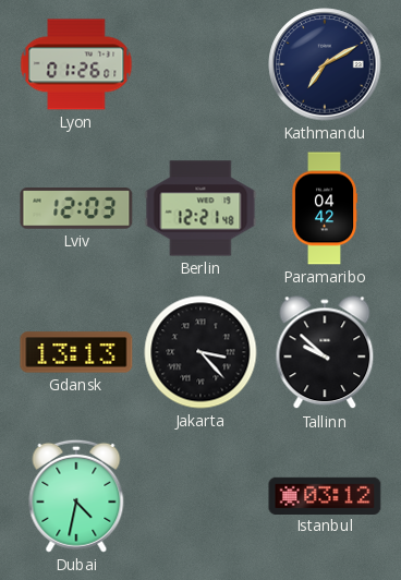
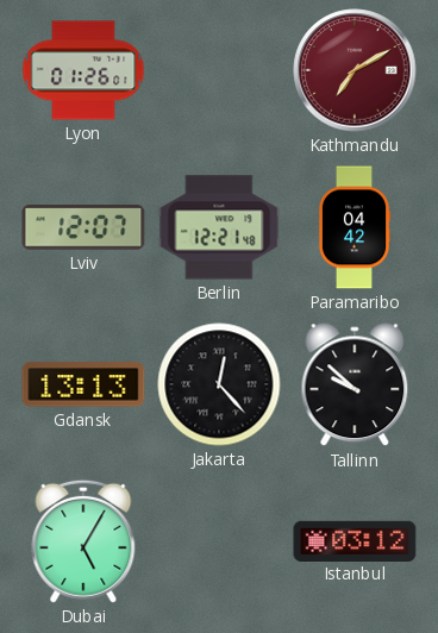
Kathmandu dial: navy -> burgundy
Lviv: 12:03 -> 12:07
Jakarta: 3:23 -> 12:23
Dubai: 4:32 -> 5:05
